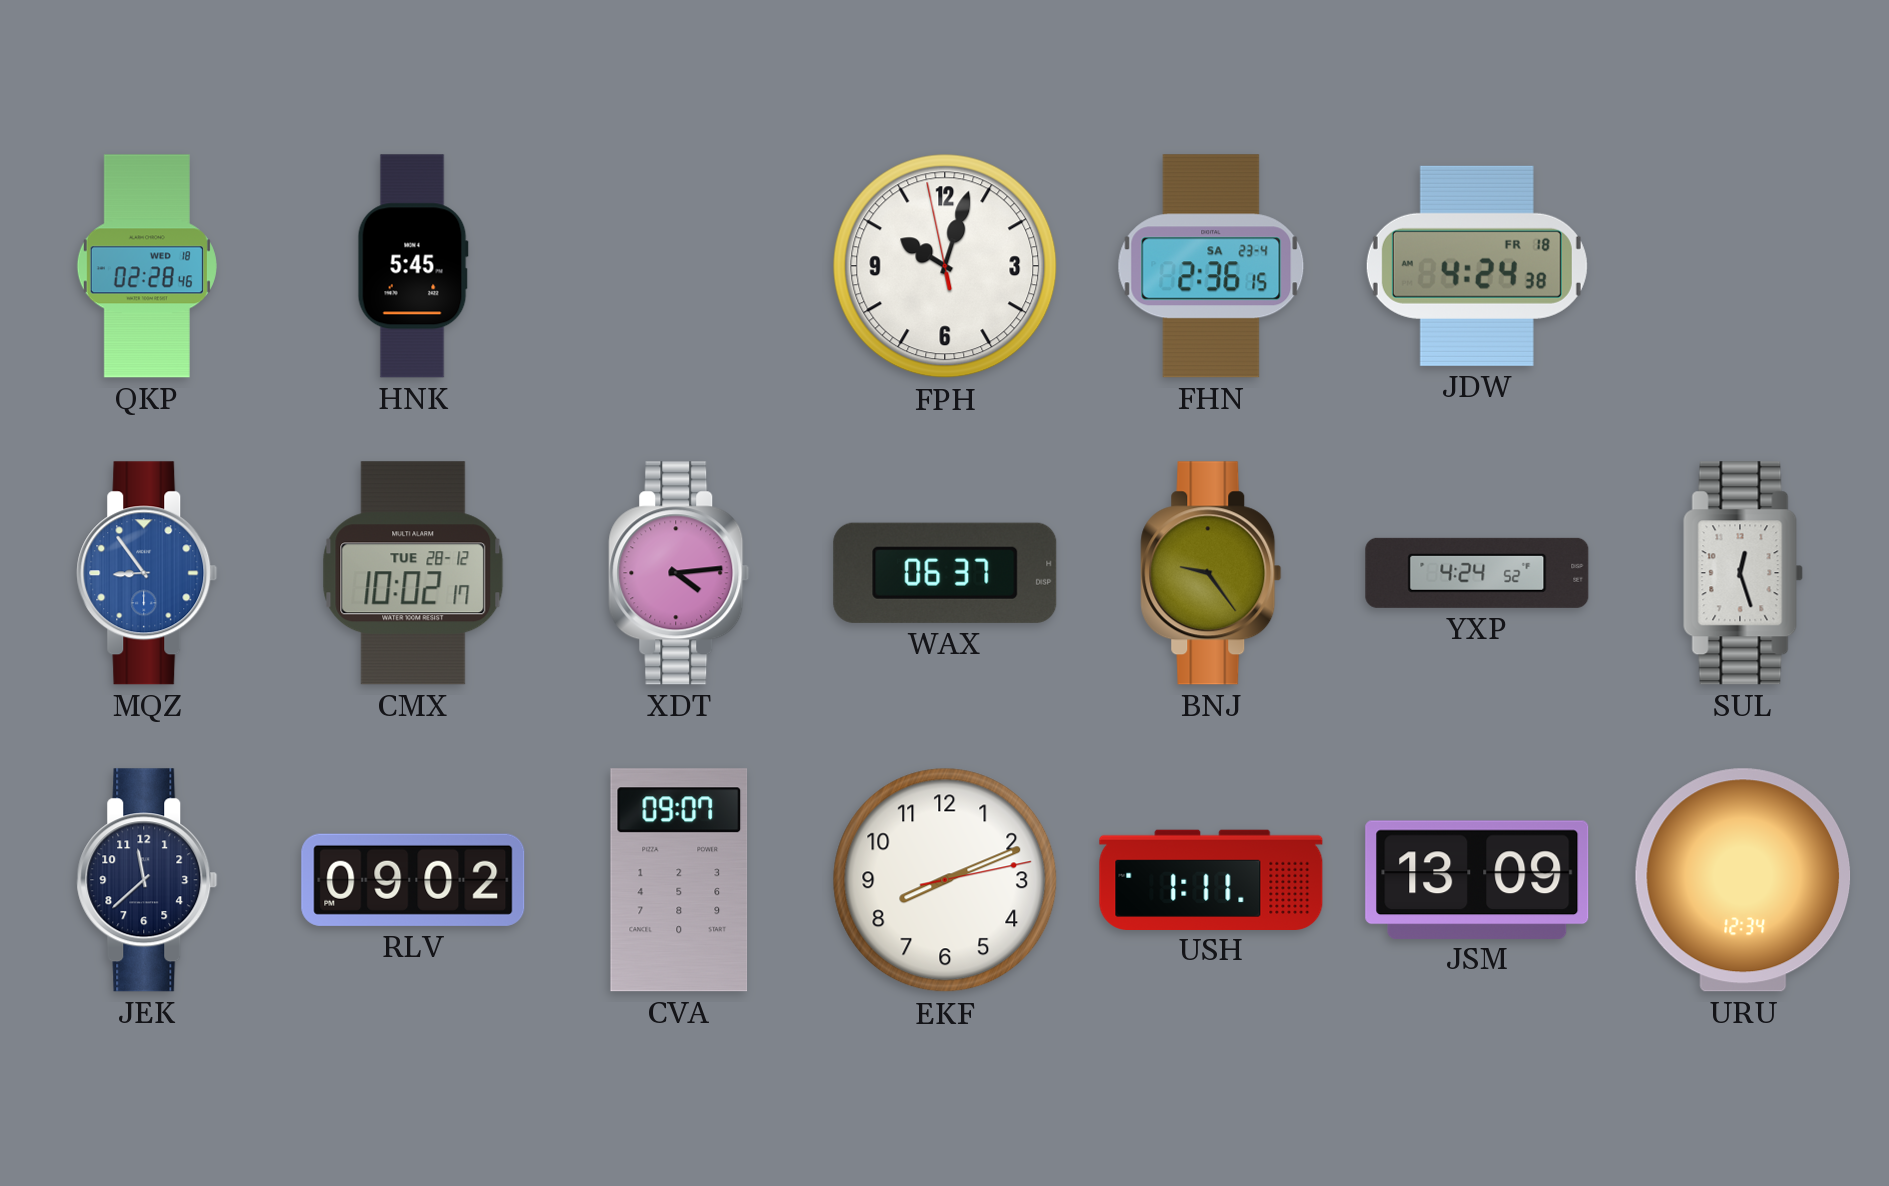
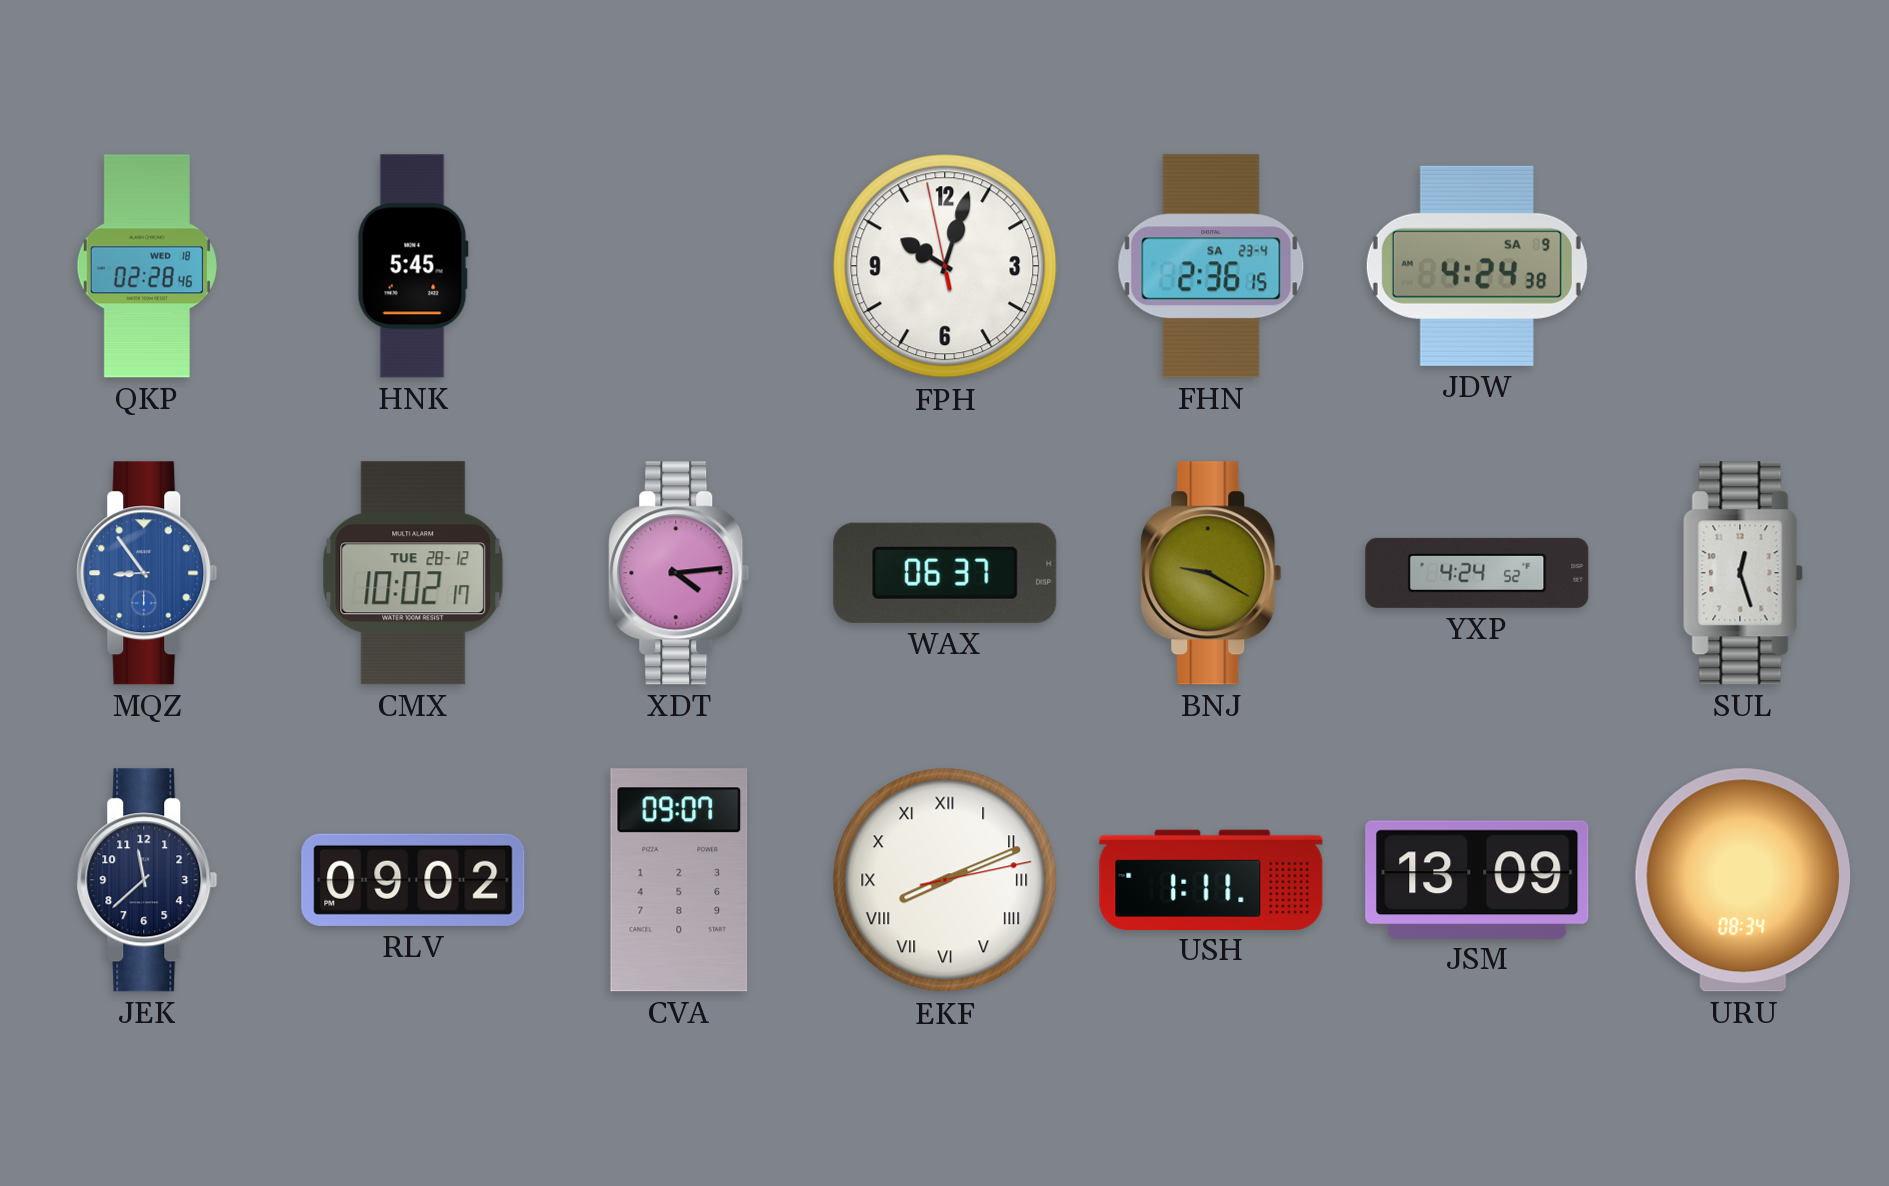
JDW date: FR 18 -> SA 9
BNJ: 9:24 -> 9:20
EKF numerals: Arabic -> Roman
URU: 12:34 -> 08:34
